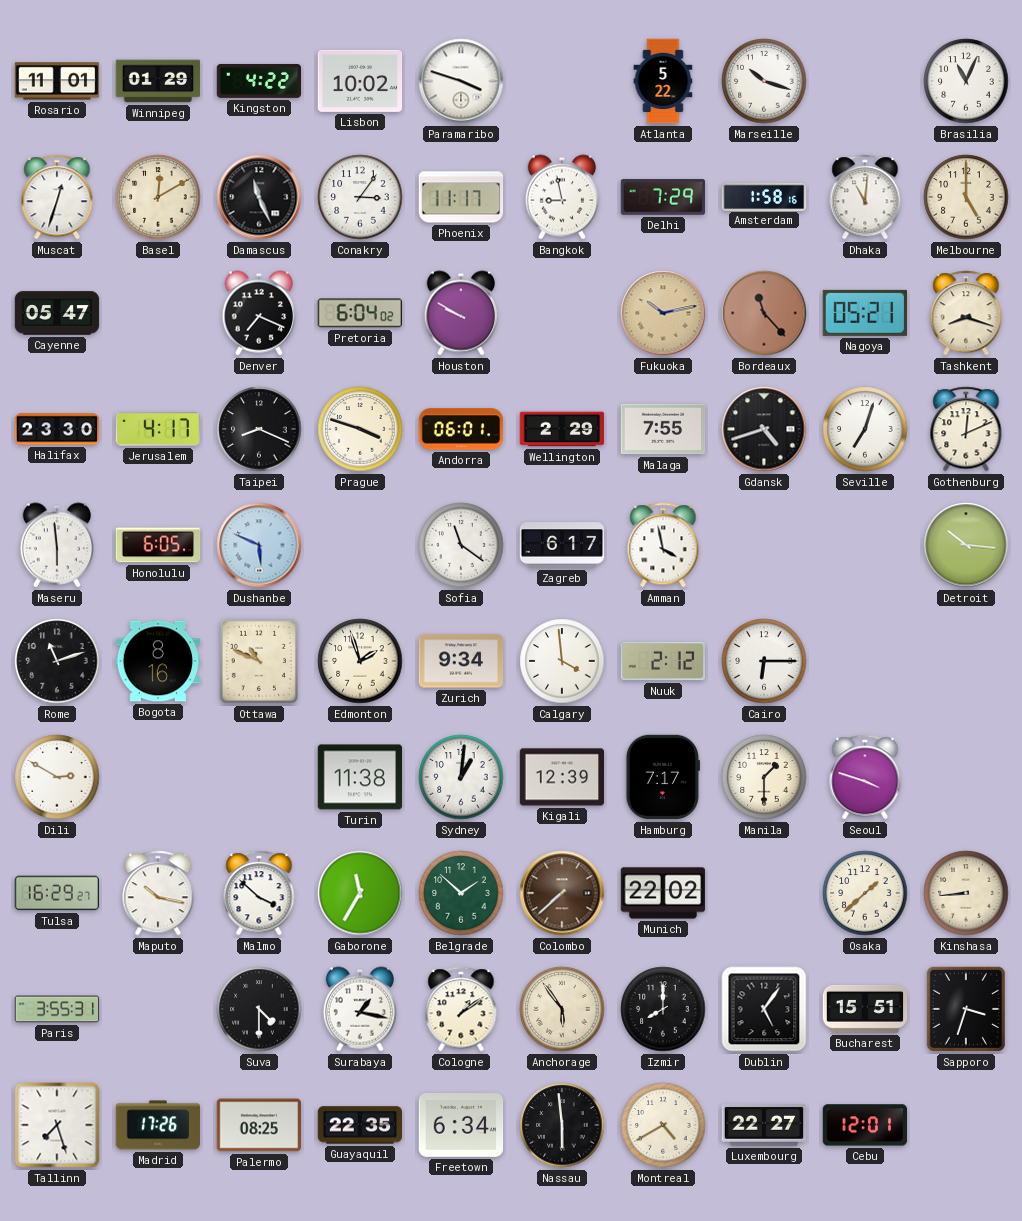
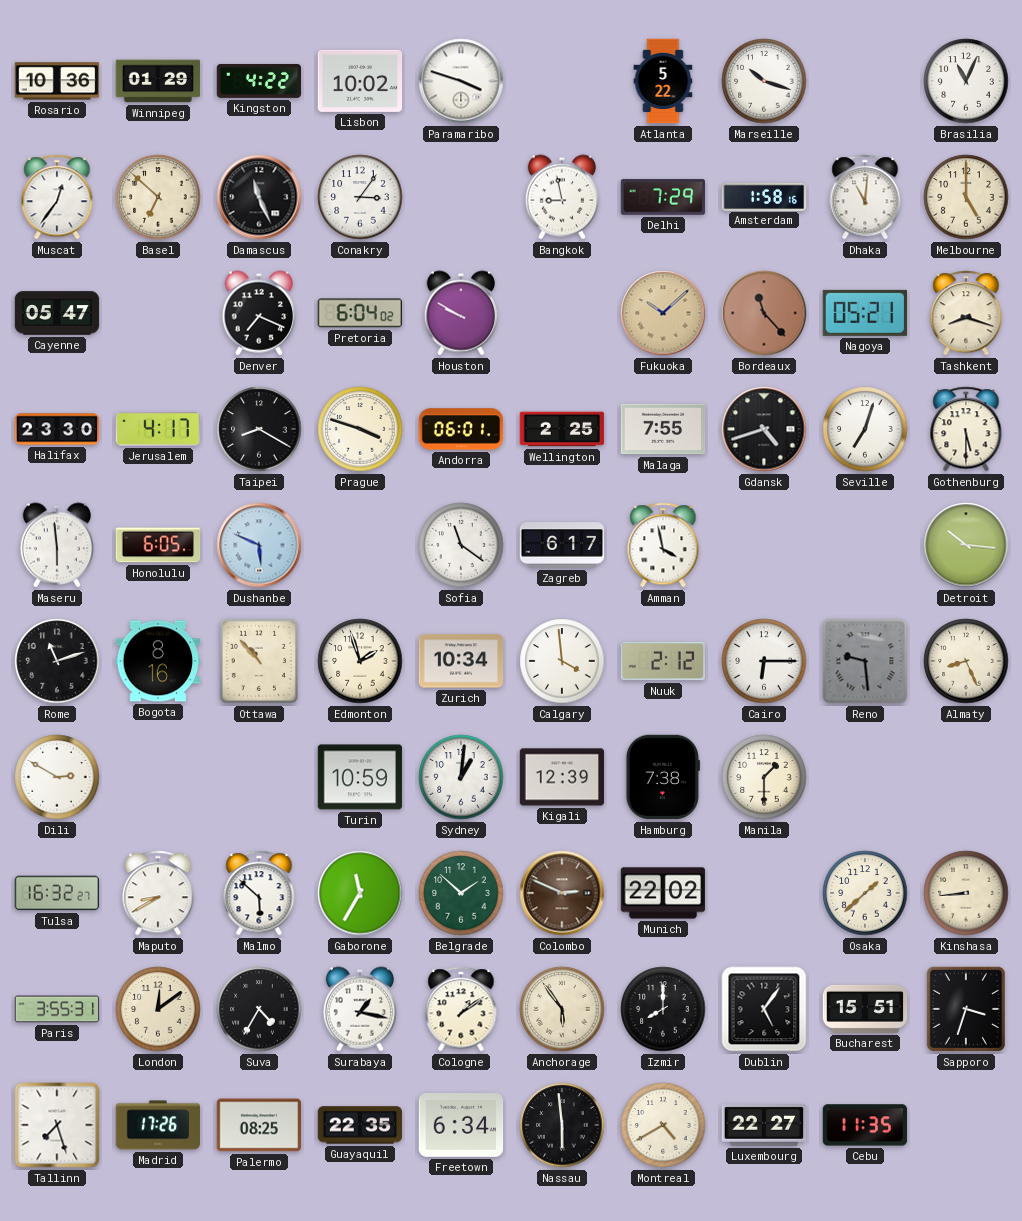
Rosario: 11:01 -> 10:36
Muscat: 12:33 -> 12:36
Basel: 12:10 -> 6:52
Phoenix: 11:17 -> none
Fukuoka: 10:13 -> 10:08
Taipei: 8:19 -> 8:20
Wellington: 2:29 -> 2:25
Gothenburg: 12:11 -> 5:30
Ottawa: 10:49 -> 10:53
Zurich: 9:34 -> 10:34
Reno: none -> 9:29
Almaty: none -> 8:26
Turin: 11:38 -> 10:59
Hamburg: 7:17 -> 7:38
Seoul: 3:48 -> none
Tulsa: 16:29 -> 16:32
Maputo: 10:17 -> 8:40
Malmo: 3:52 -> 5:52
Colombo: 7:38 -> 2:49
London: none -> 12:09
Suva: 4:30 -> 4:35
Cebu: 12:01 -> 11:35
